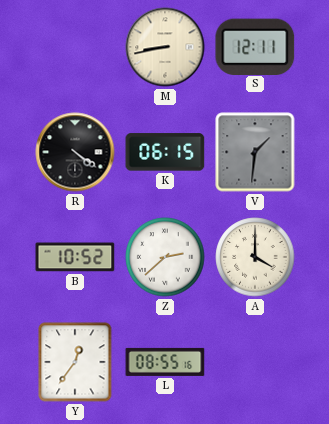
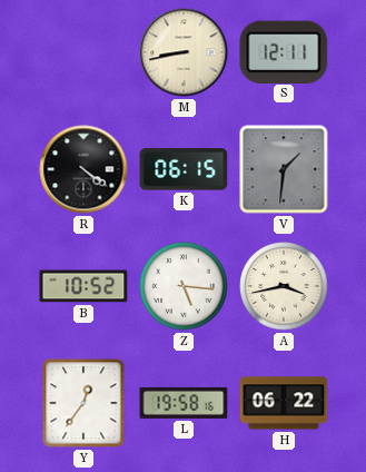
Z: 2:38 -> 5:16
A: 4:00 -> 3:43
L: 08:55 -> 19:58
H: none -> 06:22
